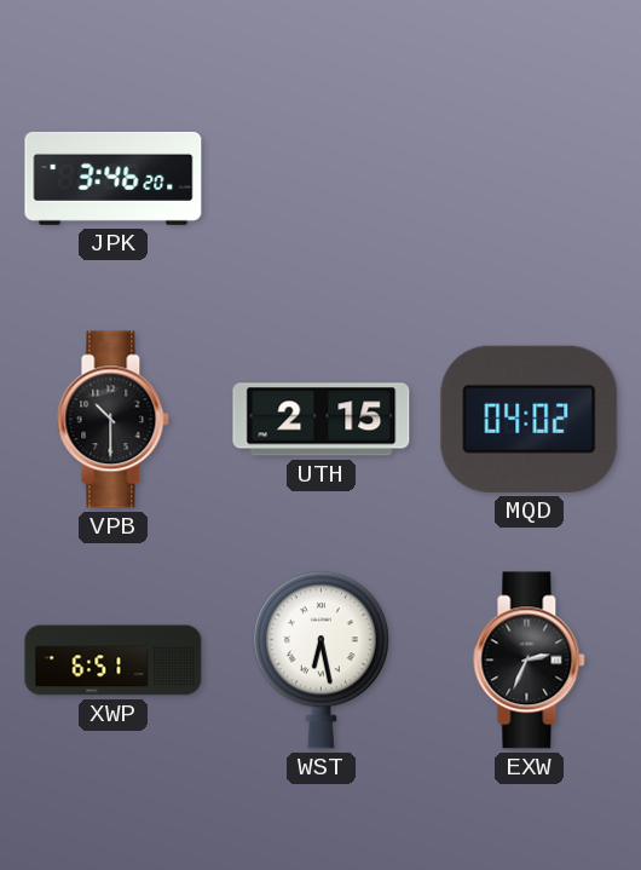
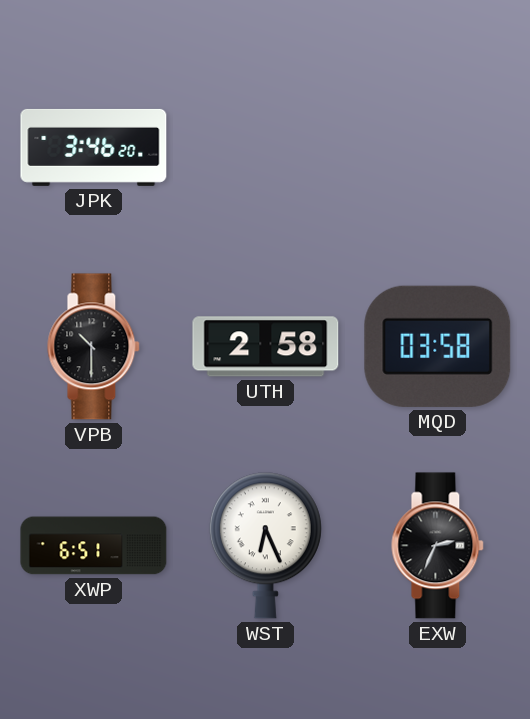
UTH: 2:15 -> 2:58
MQD: 04:02 -> 03:58
WST: 6:28 -> 6:26
